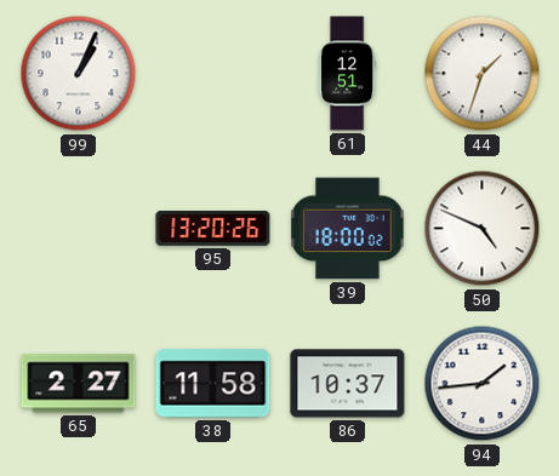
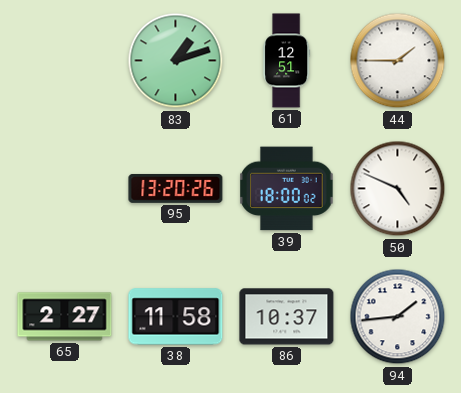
99: 1:04 -> none
83: none -> 1:12
44: 1:33 -> 1:45
